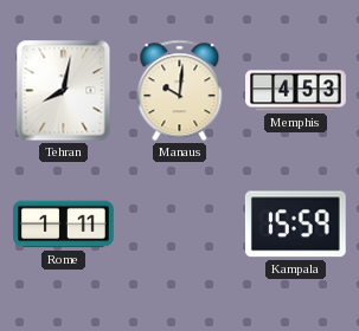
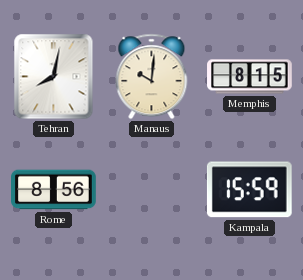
Memphis: 4:53 -> 8:15
Rome: 1:11 -> 8:56
